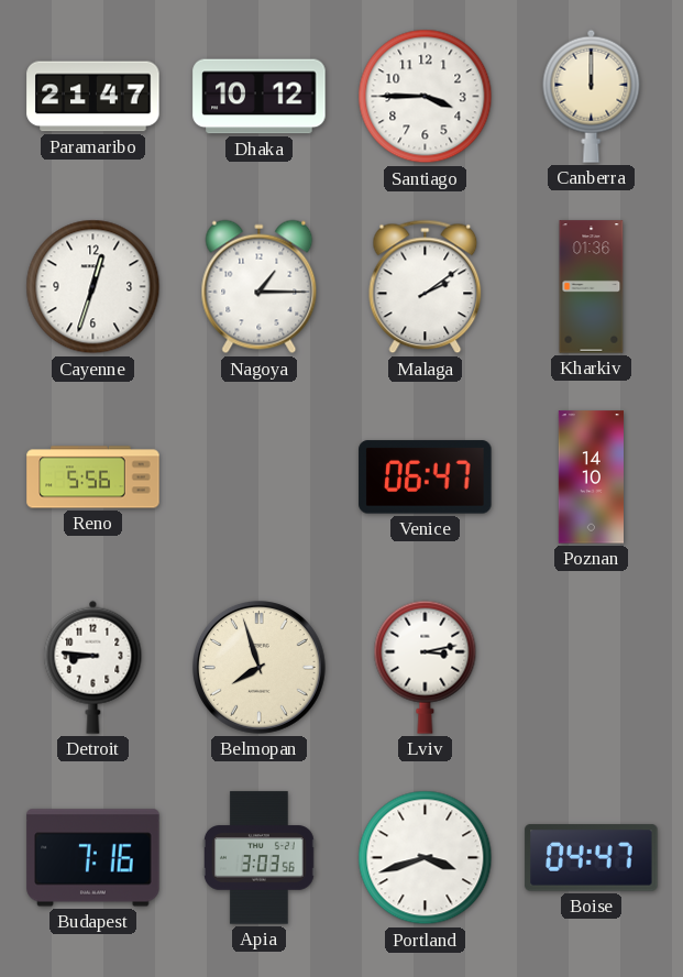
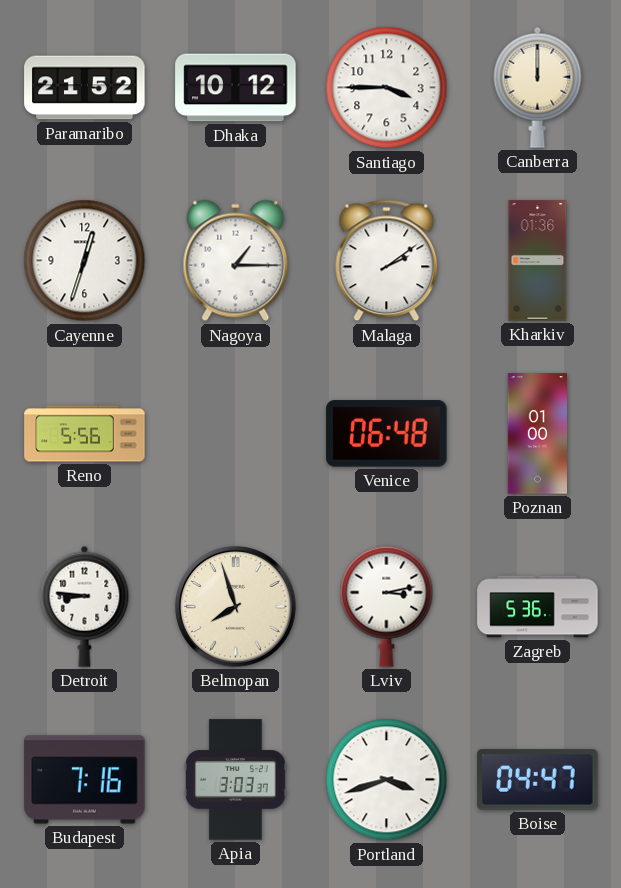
Paramaribo: 21:47 -> 21:52
Venice: 06:47 -> 06:48
Poznan: 14:10 -> 01:00
Zagreb: none -> 5:36
Apia: 3:03:56 -> 3:03:37
